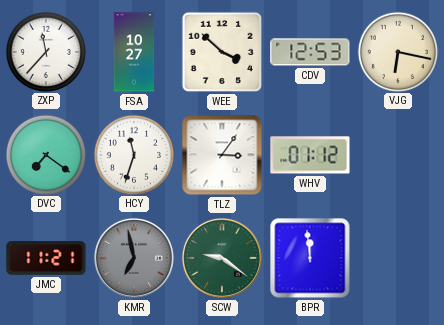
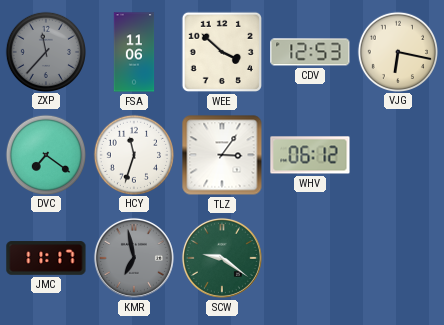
ZXP dial: white -> grey
FSA: 10:27 -> 11:06
WHV: 01:12 -> 06:12
JMC: 11:21 -> 11:17
BPR: 11:59 -> none
